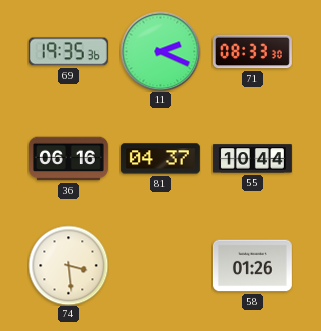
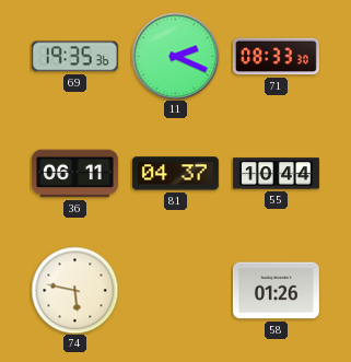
36: 06:16 -> 06:11
74: 3:29 -> 5:47
